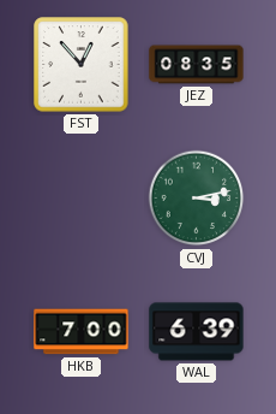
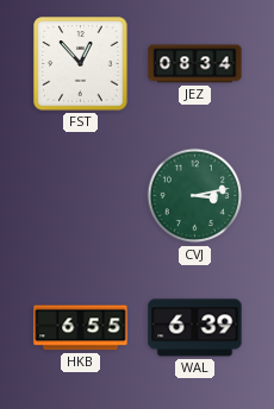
JEZ: 08:35 -> 08:34
HKB: 7:00 -> 6:55
